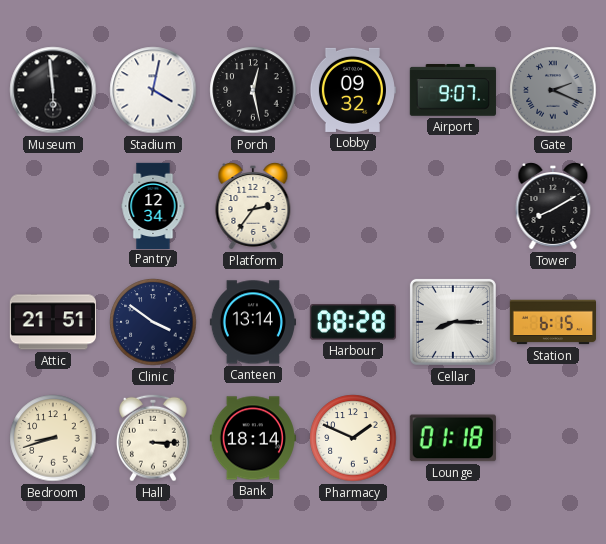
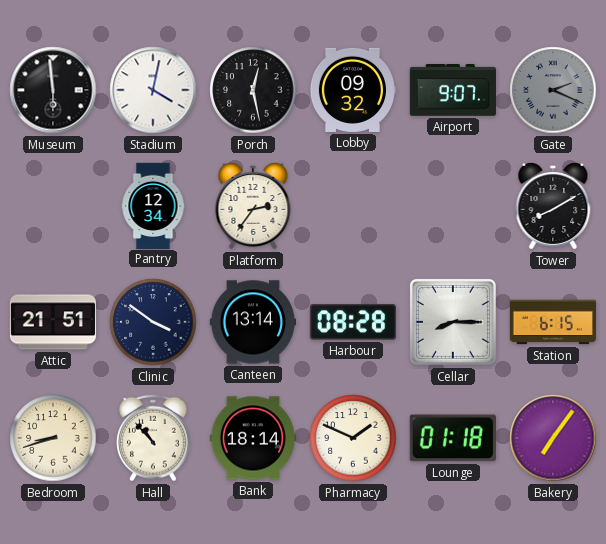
Hall: 3:15 -> 10:53
Bakery: none -> 7:06
